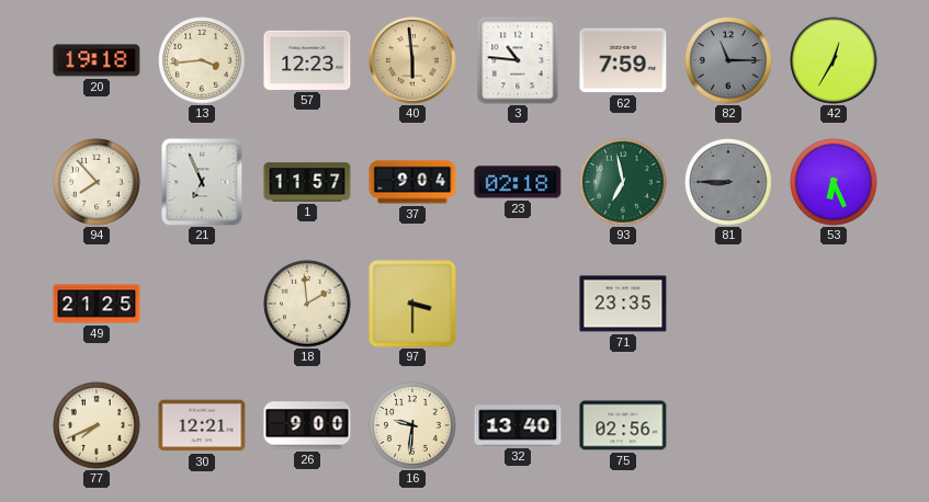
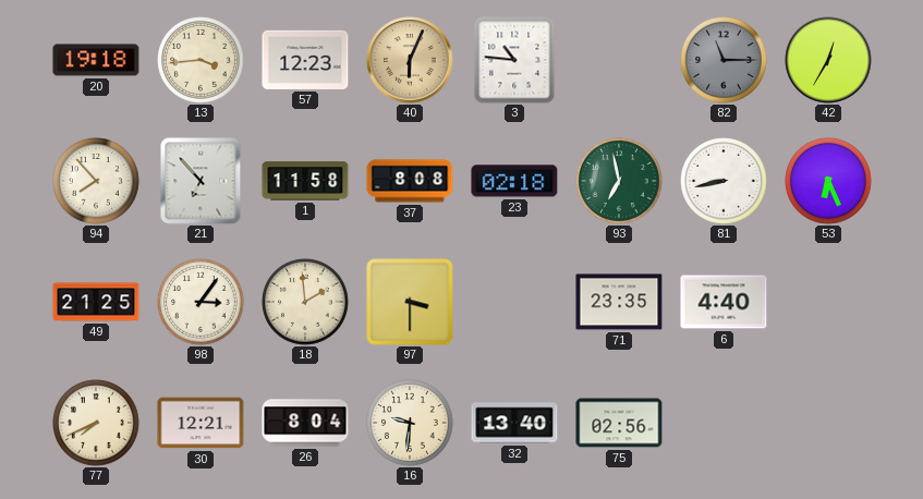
40: 5:59 -> 6:04
62: 7:59 -> none
21: 6:56 -> 6:53
1: 11:57 -> 11:58
37: 9:04 -> 8:08
81: 8:45 -> 8:43
81 dial: grey -> white
98: none -> 3:06
6: none -> 4:40
26: 9:00 -> 8:04
